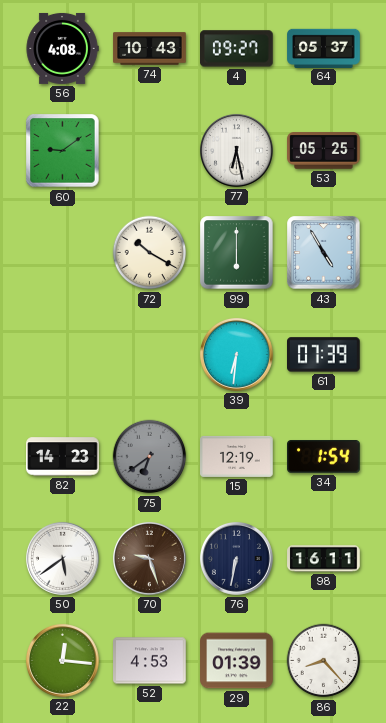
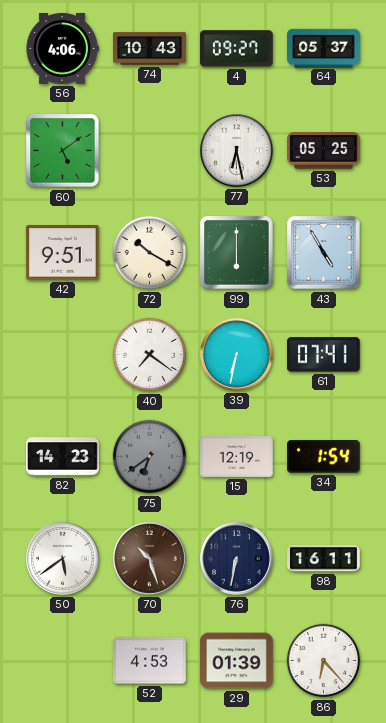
56: 4:08 -> 4:06
60: 9:09 -> 5:09
42: none -> 9:51
40: none -> 7:21
39: 6:31 -> 6:32
61: 07:39 -> 07:41
70: 9:27 -> 10:27
22: 12:16 -> none
86: 8:23 -> 6:23
